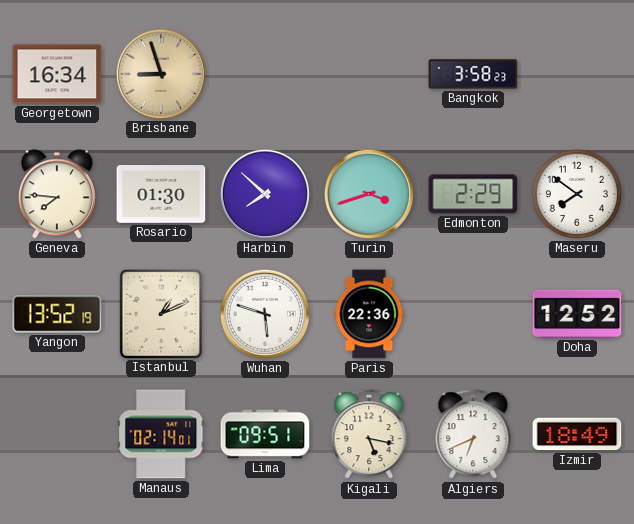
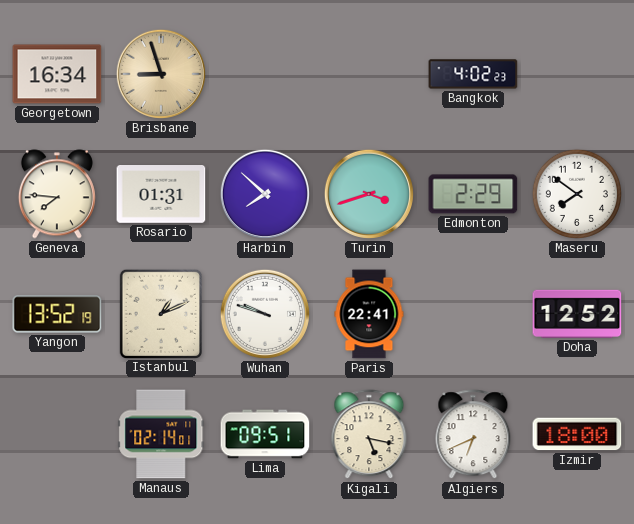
Bangkok: 3:58 -> 4:02
Rosario: 01:30 -> 01:31
Wuhan: 5:48 -> 9:48
Paris: 22:36 -> 22:41
Izmir: 18:49 -> 18:00
